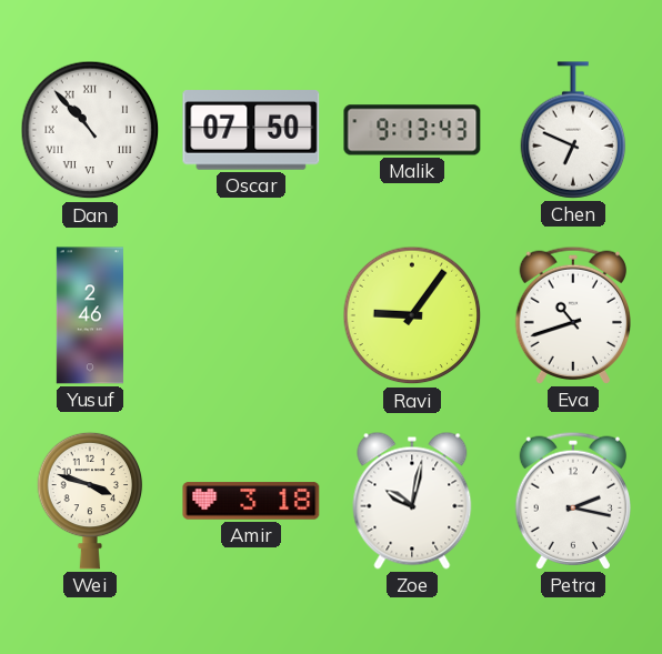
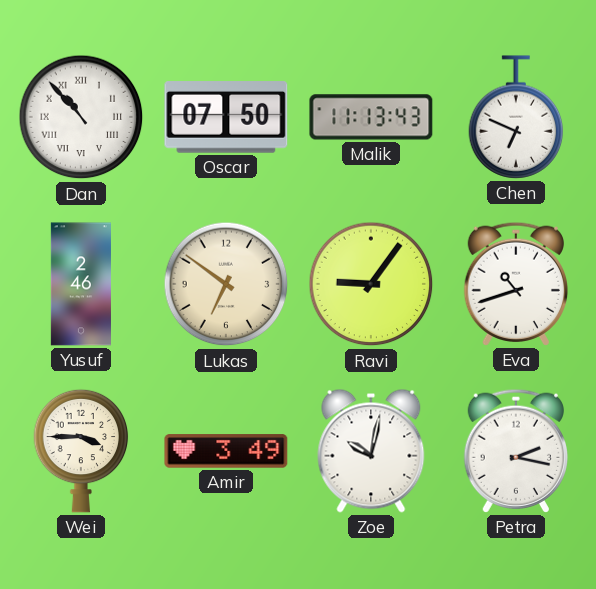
Malik: 9:13 -> 11:13
Lukas: none -> 6:51
Wei: 3:48 -> 3:45
Amir: 3:18 -> 3:49
